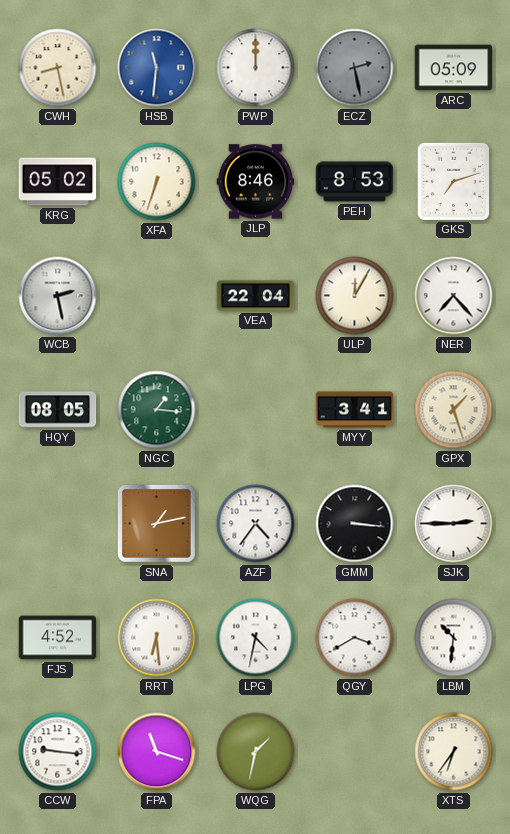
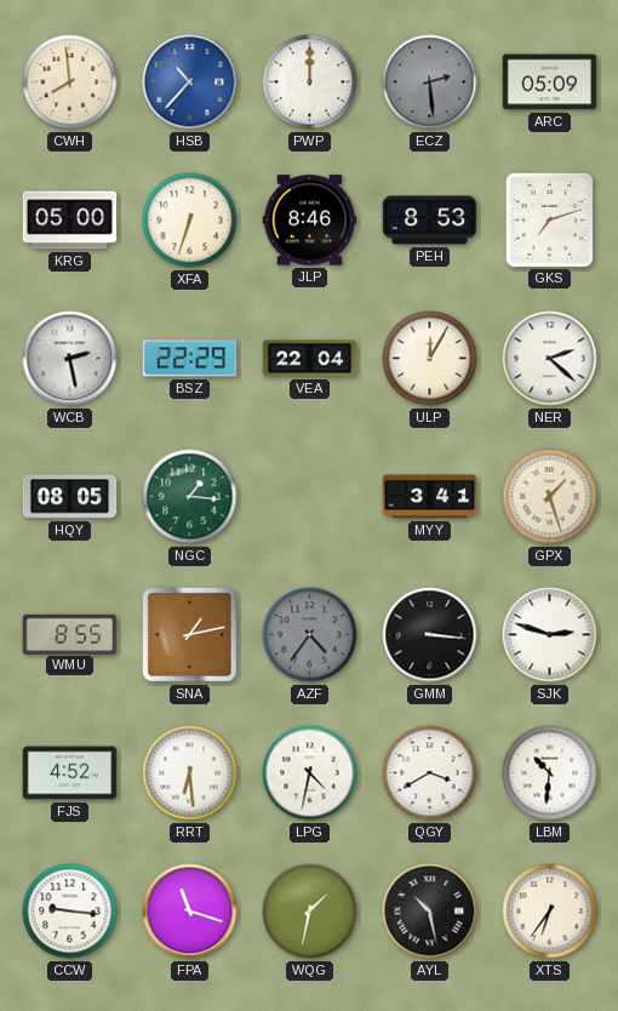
CWH: 8:28 -> 7:59
HSB: 11:31 -> 10:37
ECZ: 2:28 -> 2:29
KRG: 05:02 -> 05:00
BSZ: none -> 22:29
NER: 7:23 -> 2:22
WMU: none -> 8:55
AZF dial: white -> grey
SJK: 2:45 -> 2:48
AYL: none -> 10:28
